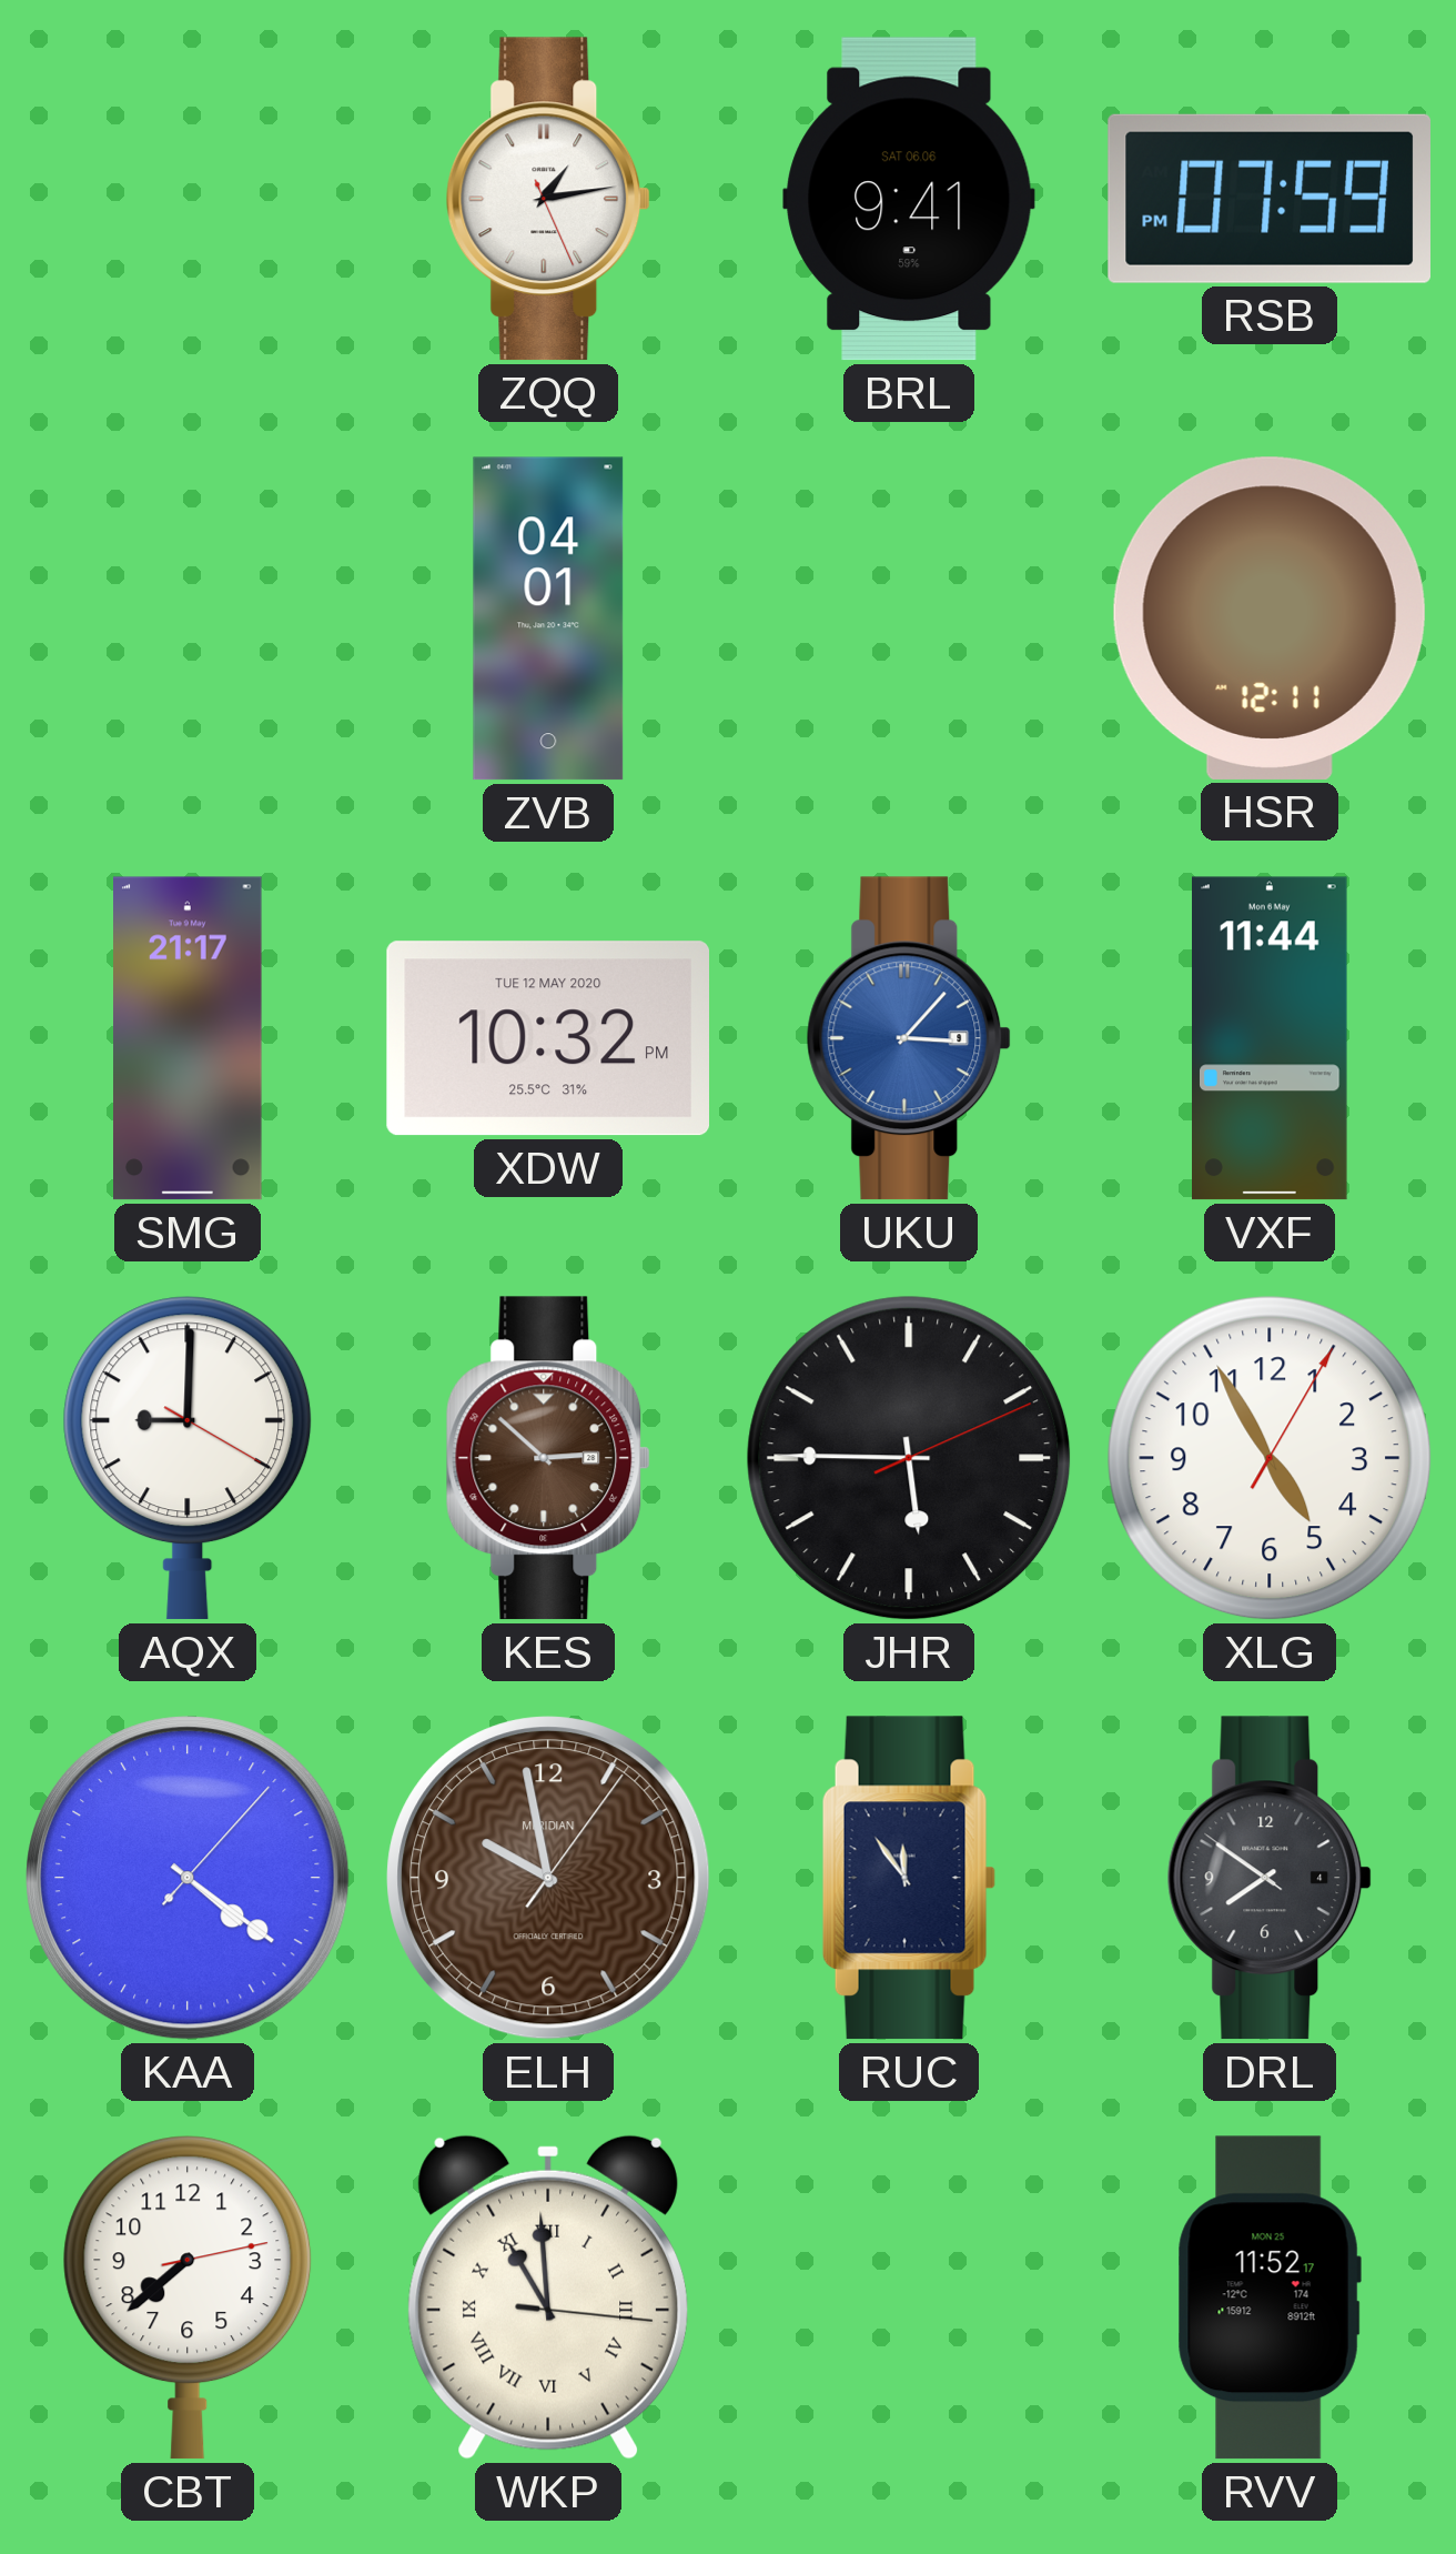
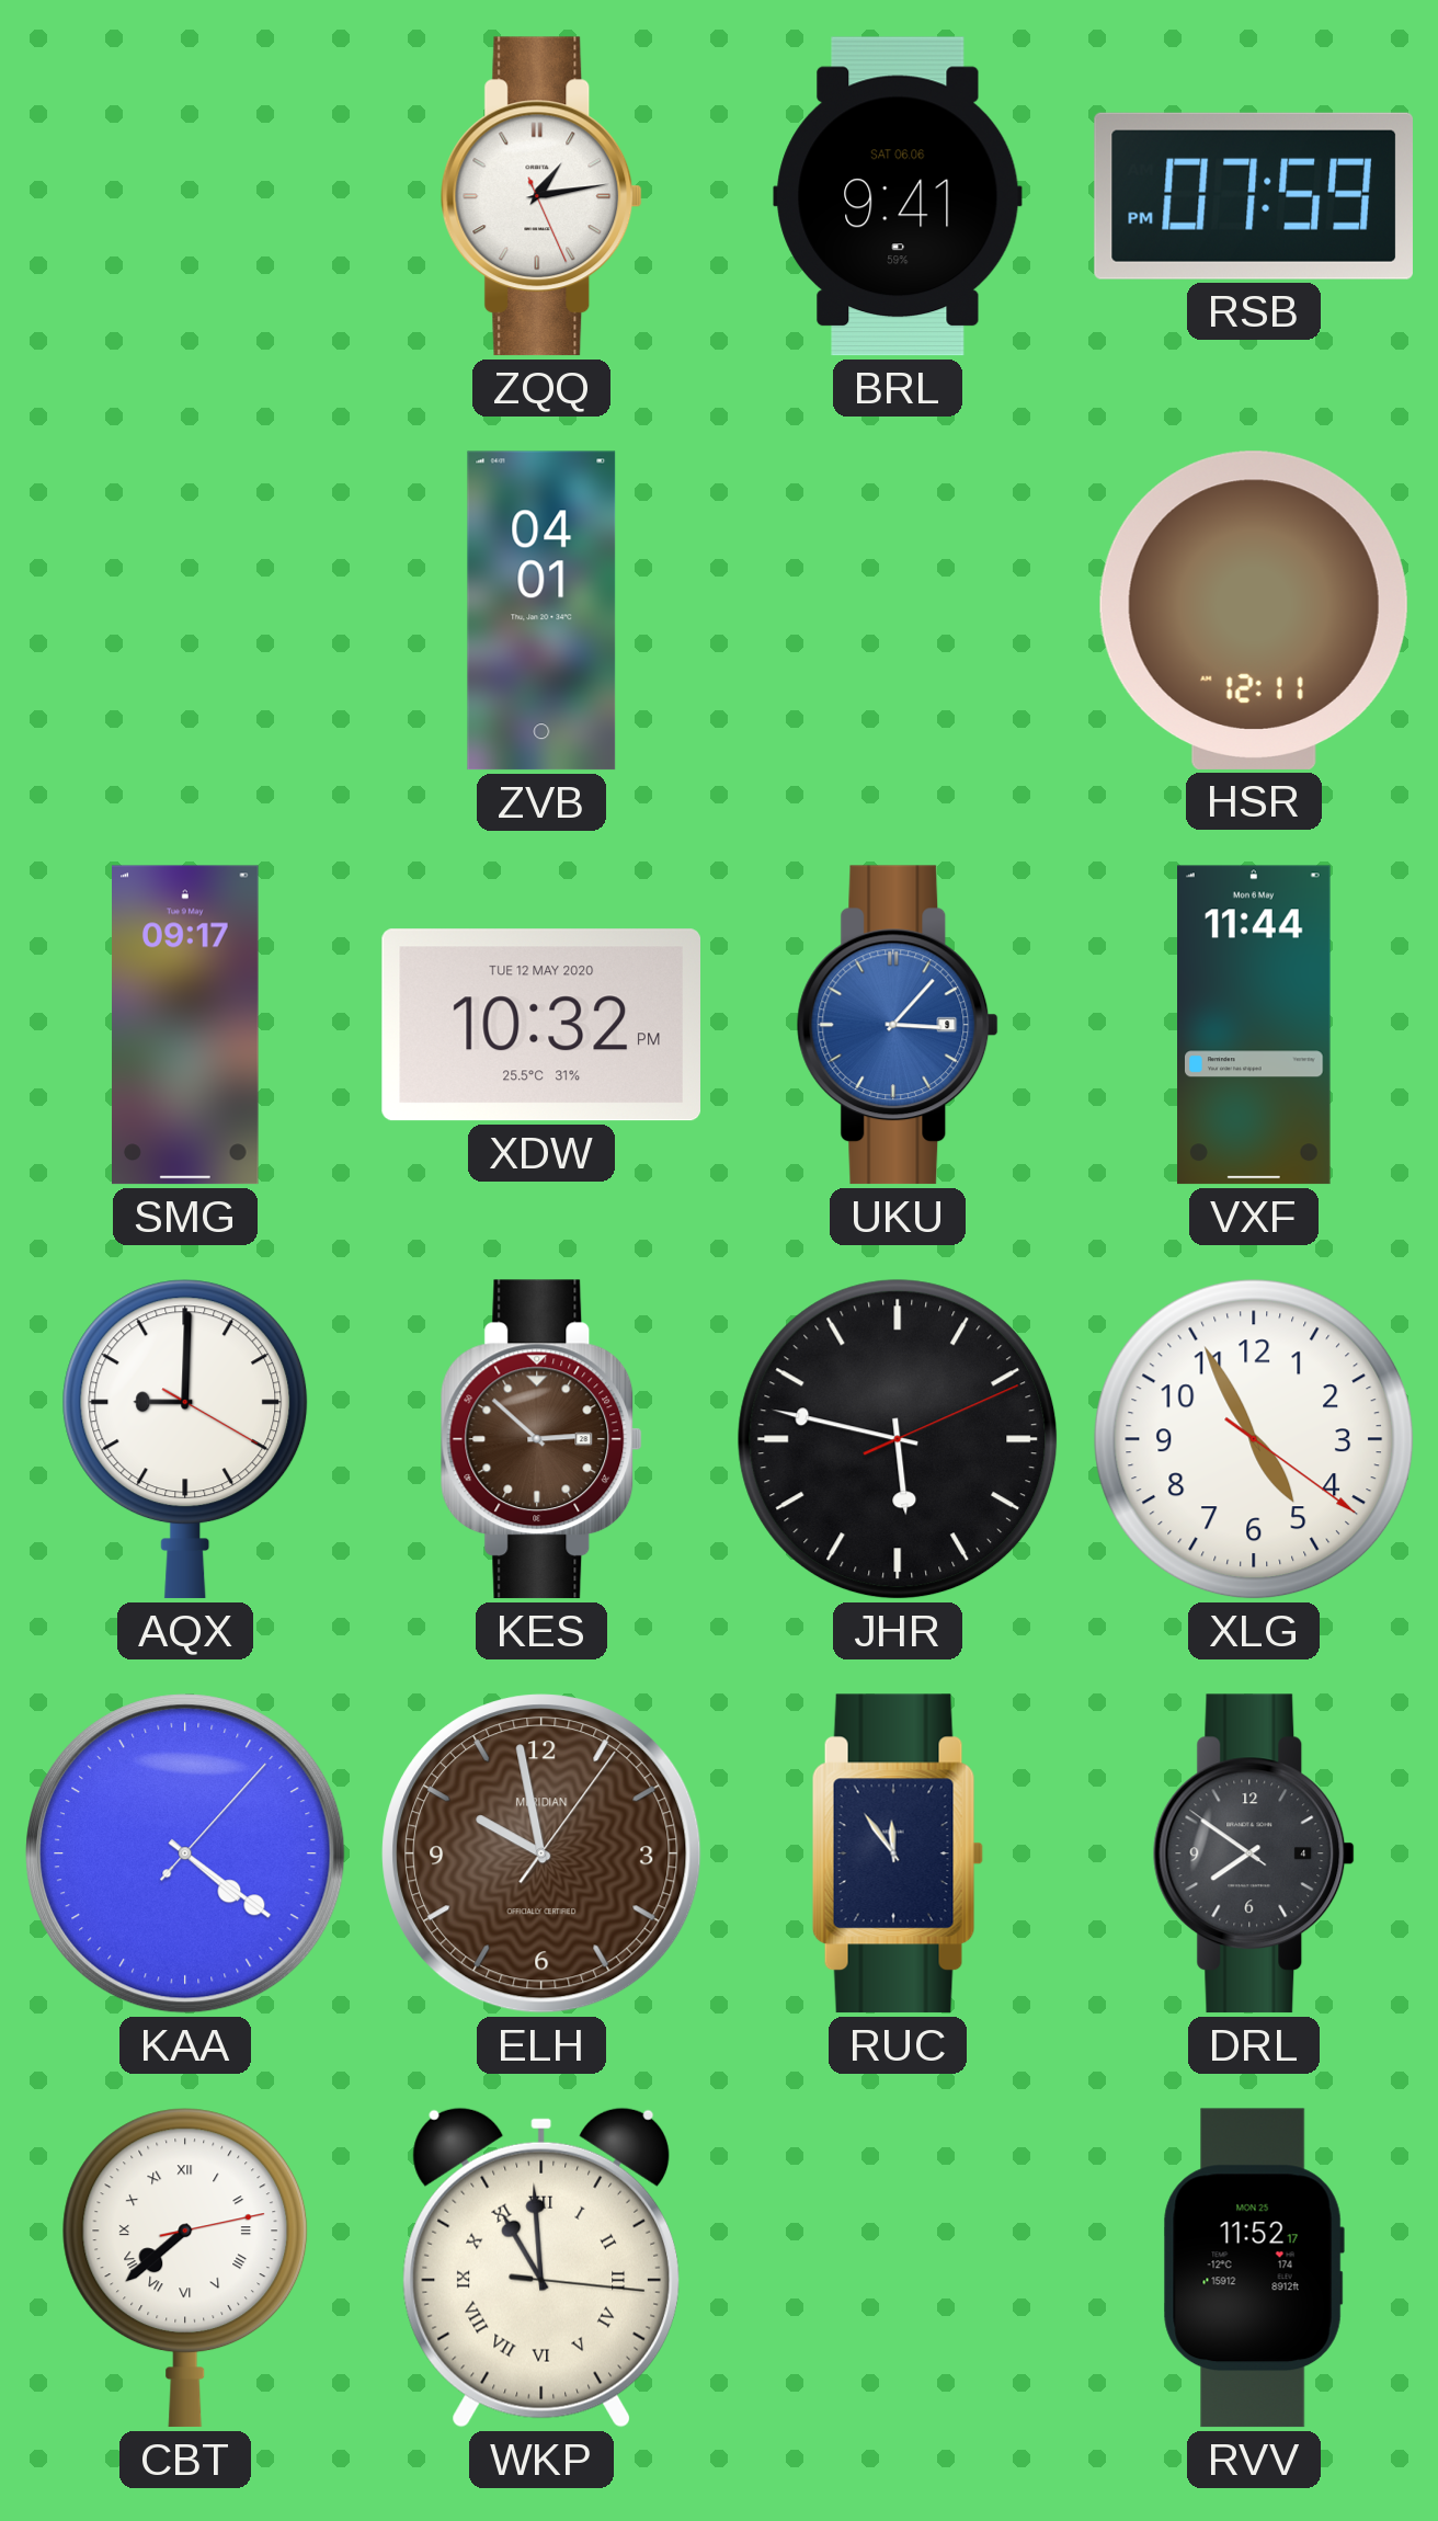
SMG: 21:17 -> 09:17
JHR: 5:45 -> 5:47
XLG: 4:55:05 -> 4:55:21
CBT numerals: Arabic -> Roman
